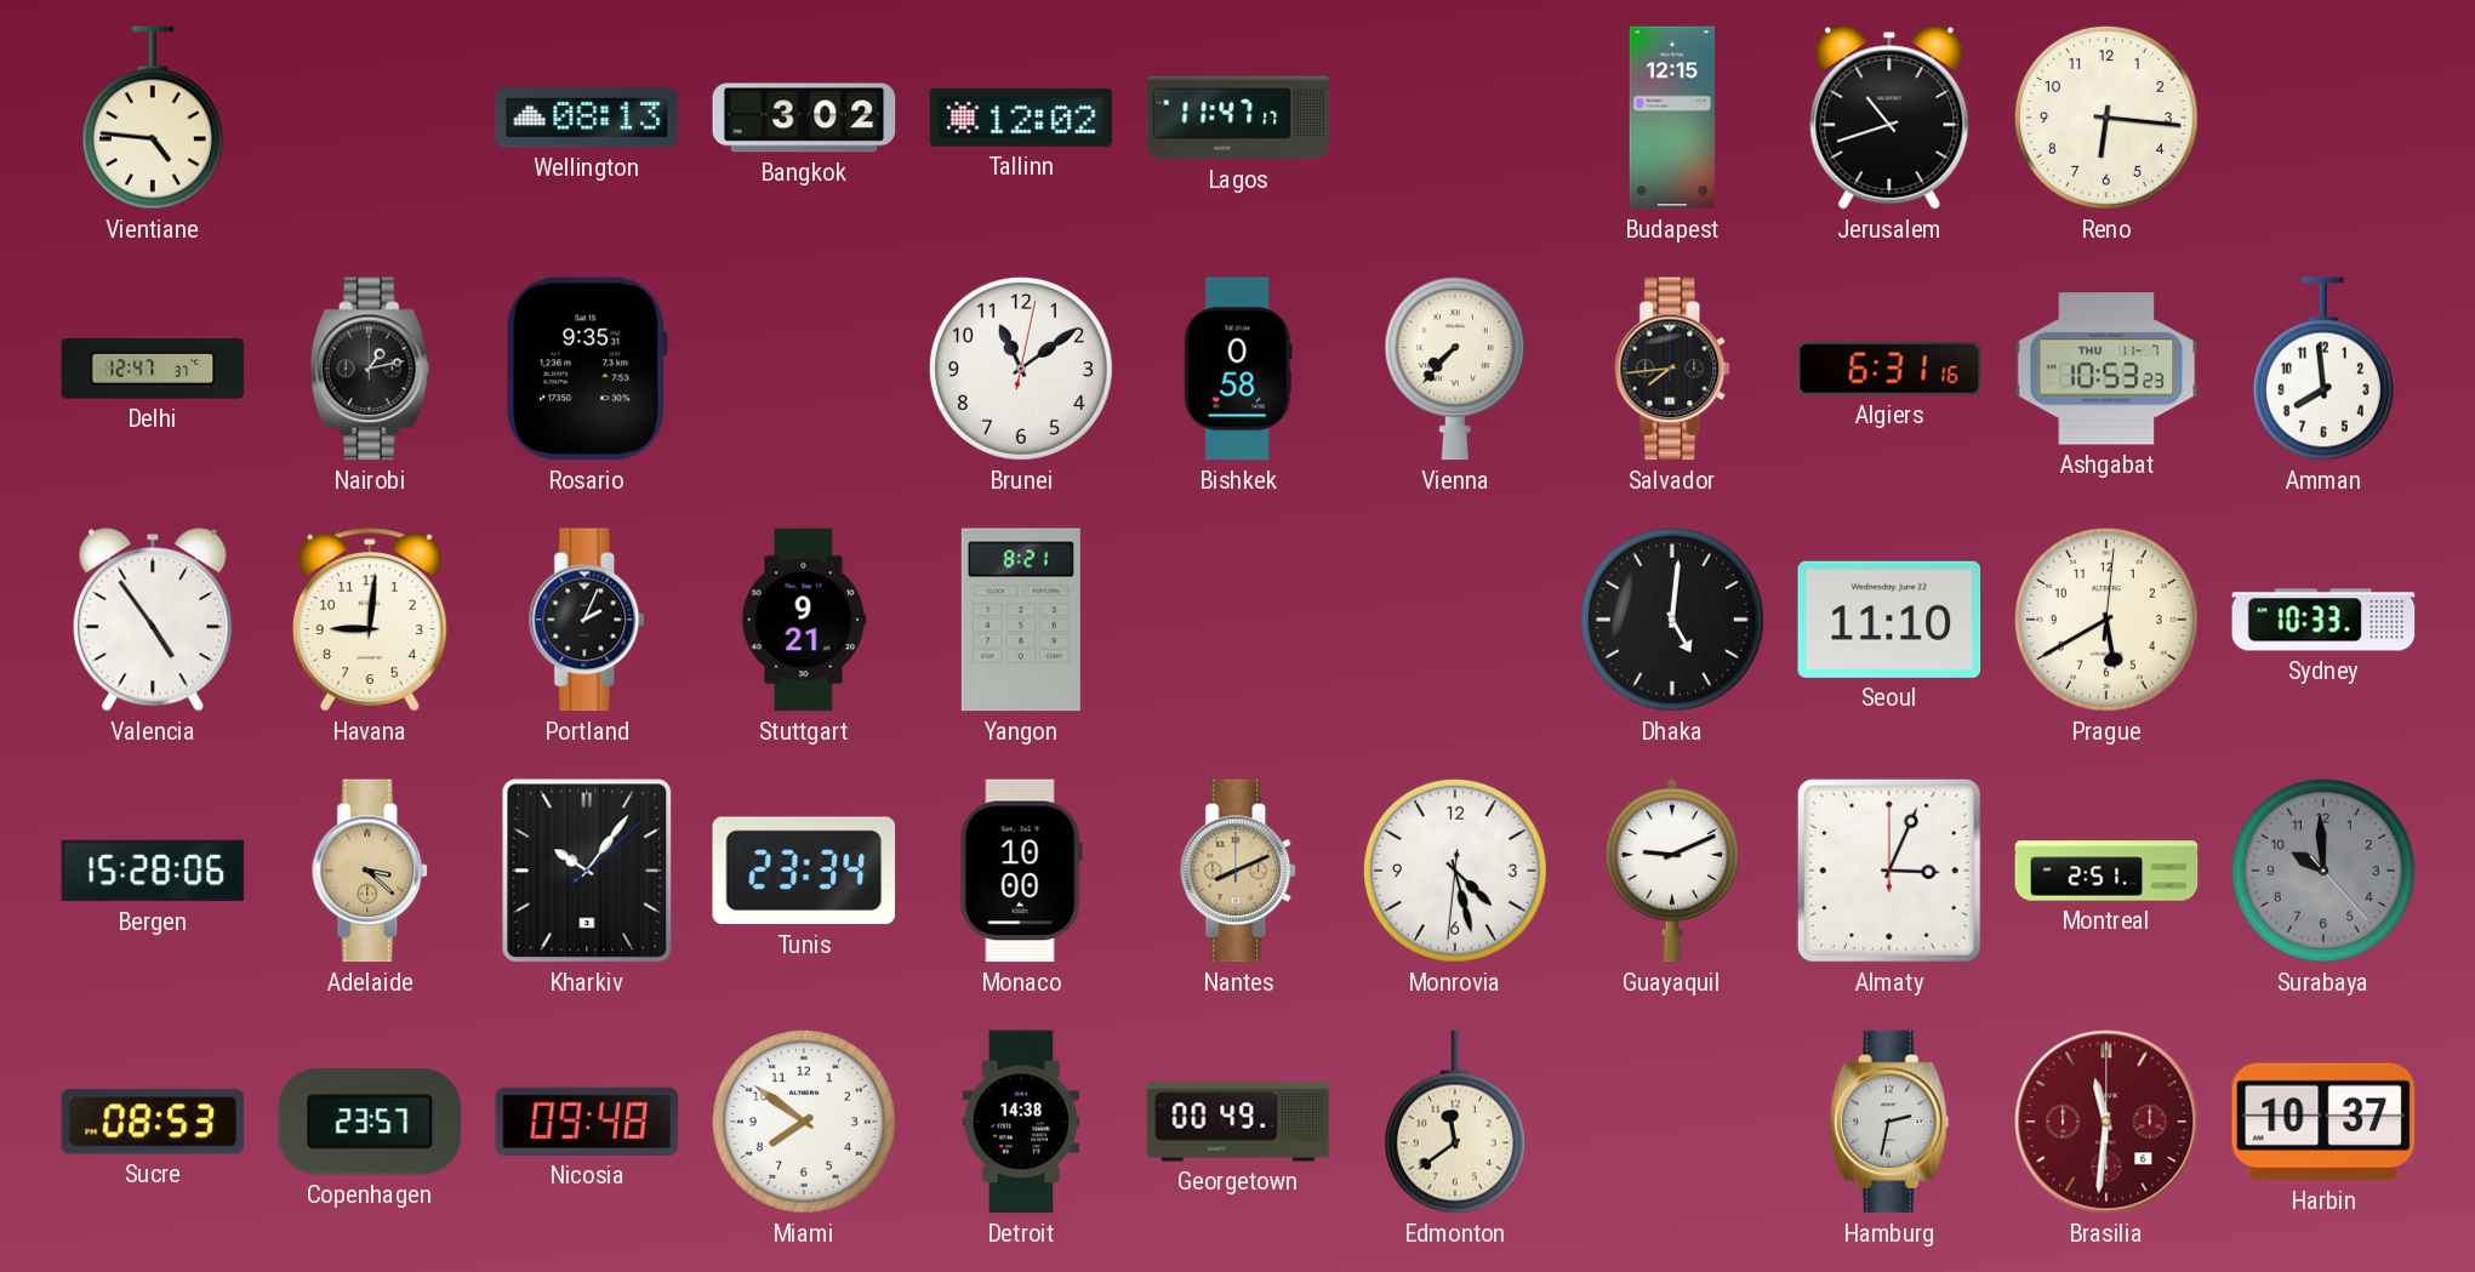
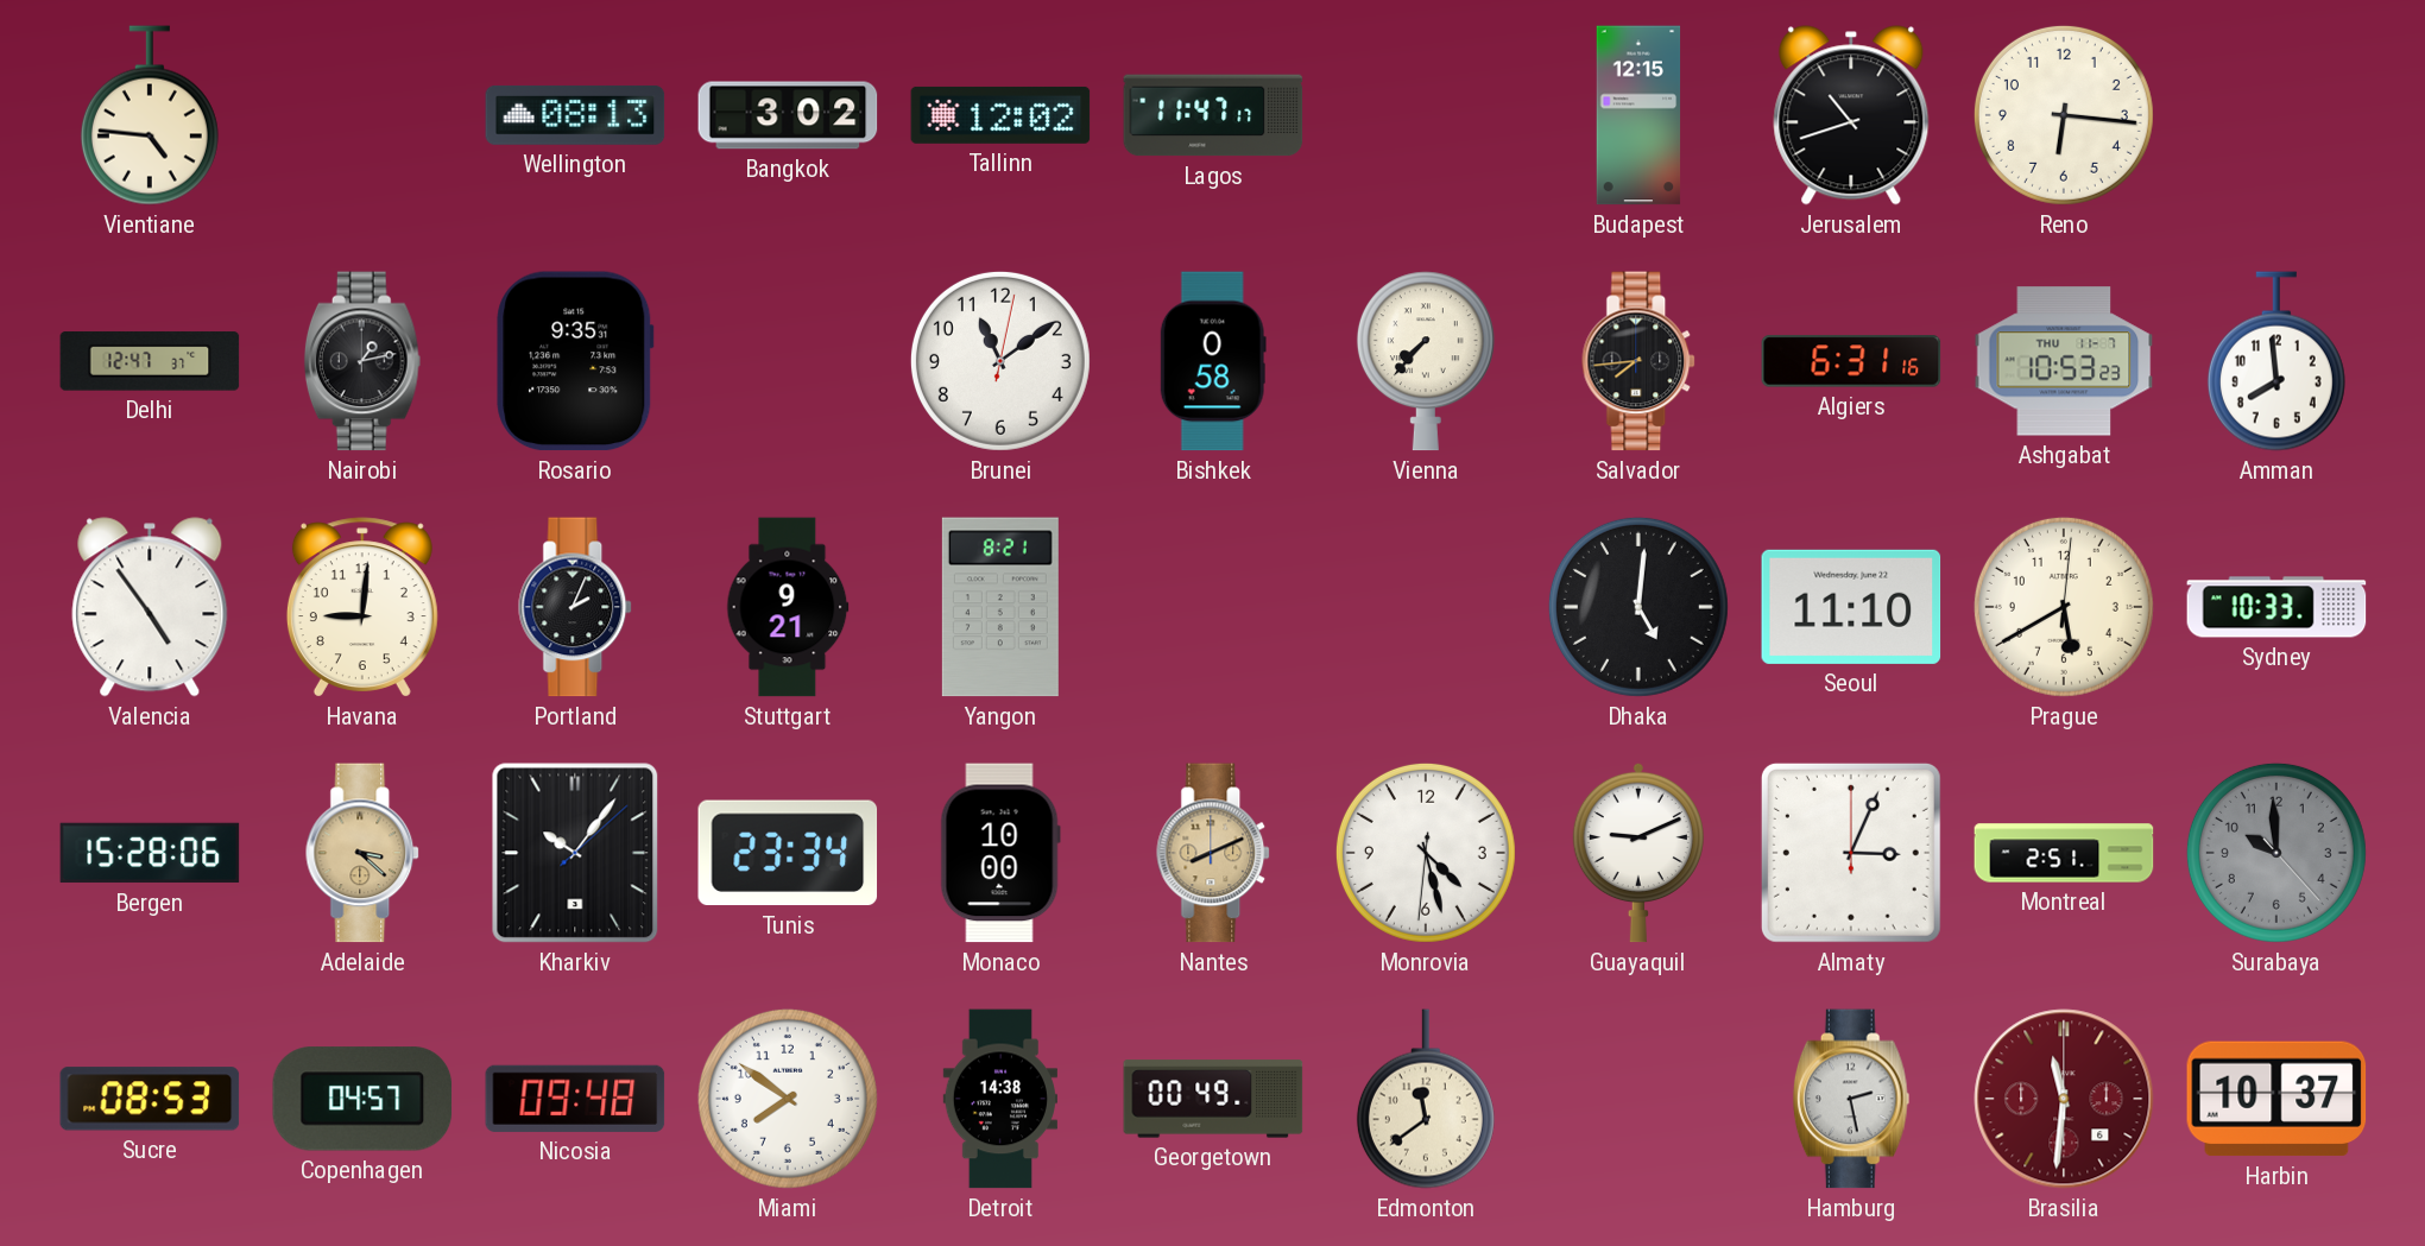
Copenhagen: 23:57 -> 04:57
Hamburg: 2:32 -> 2:28
